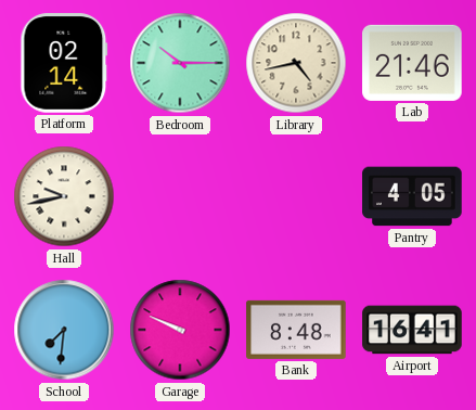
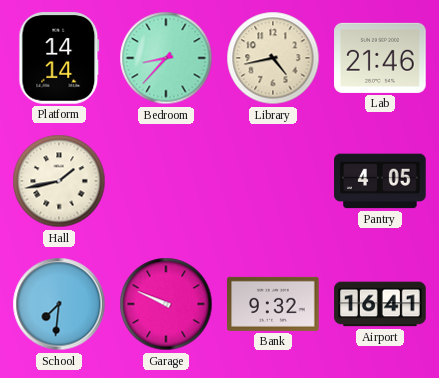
Platform: 02:14 -> 14:14
Bedroom: 10:15 -> 8:37
Hall: 9:43 -> 1:43
Bank: 8:48 -> 9:32
